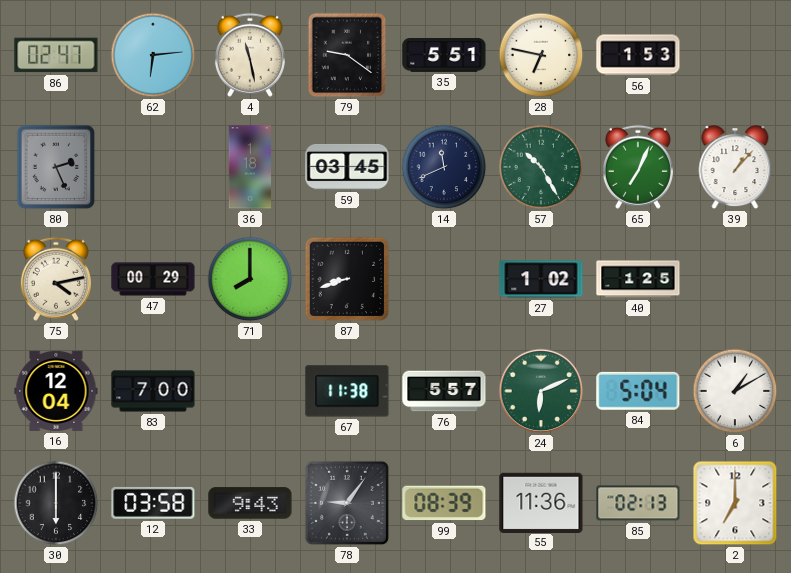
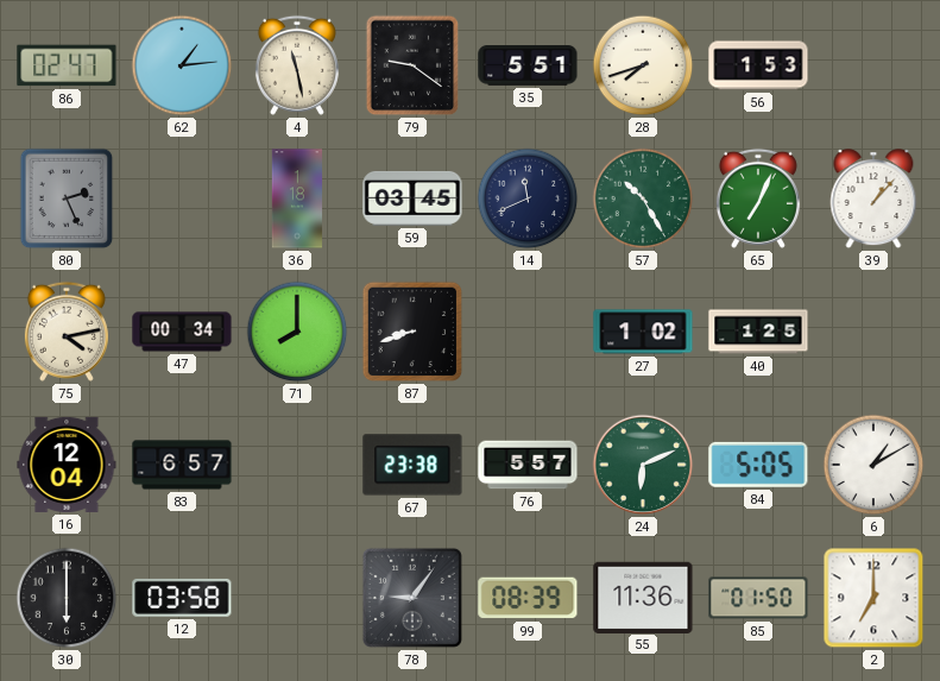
62: 6:14 -> 1:14
28: 6:47 -> 7:42
47: 00:29 -> 00:34
83: 7:00 -> 6:57
67: 11:38 -> 23:38
84: 5:04 -> 5:05
33: 9:43 -> none
85: 02:13 -> 01:50
